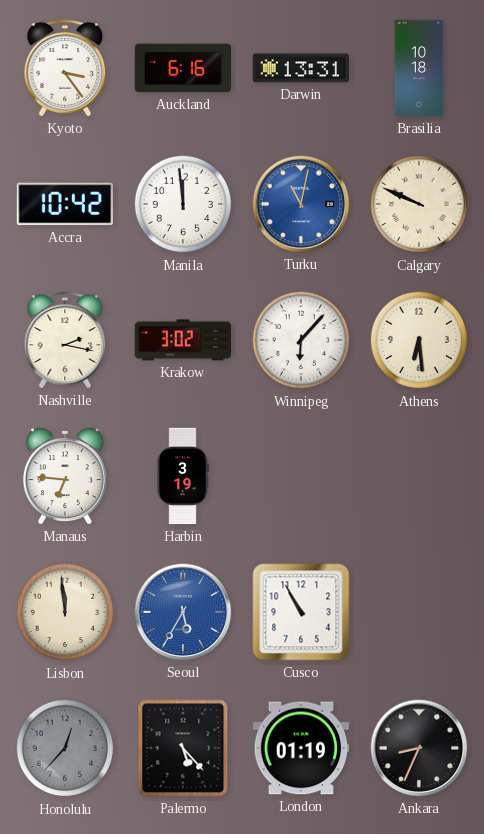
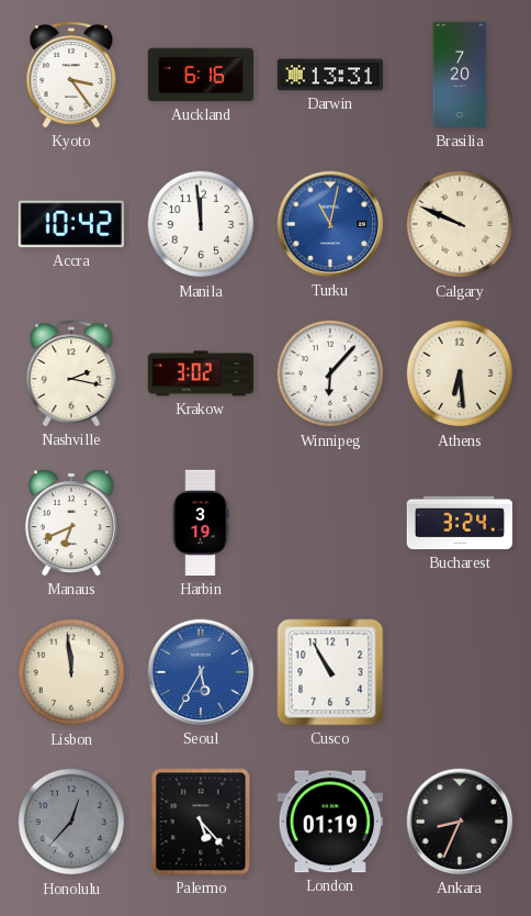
Brasilia: 10:18 -> 7:20
Manaus: 6:46 -> 6:41
Bucharest: none -> 3:24
